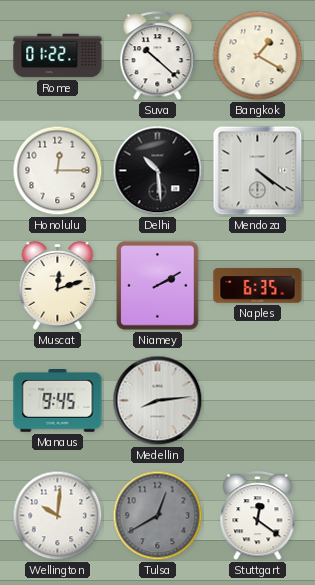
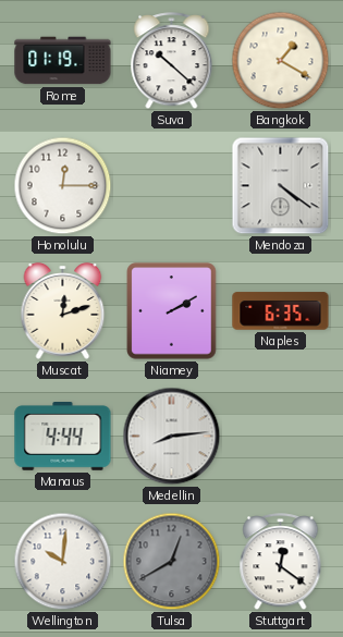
Rome: 01:22 -> 01:19
Delhi: 10:29 -> none
Manaus: 9:45 -> 4:44
